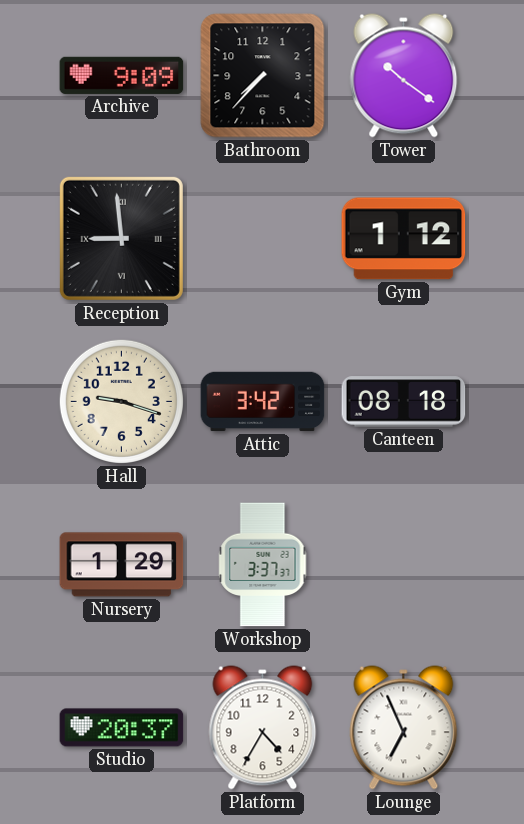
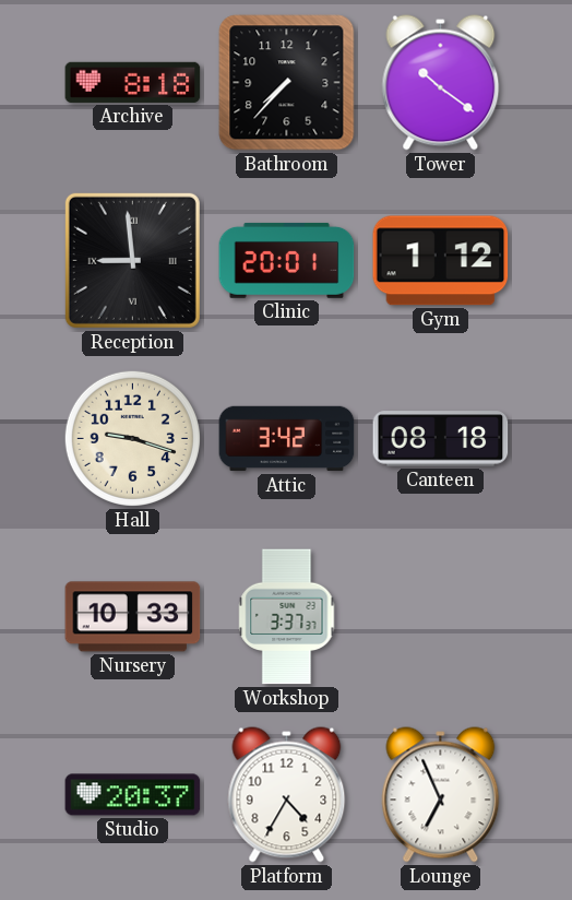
Archive: 9:09 -> 8:18
Clinic: none -> 20:01
Nursery: 1:29 -> 10:33
